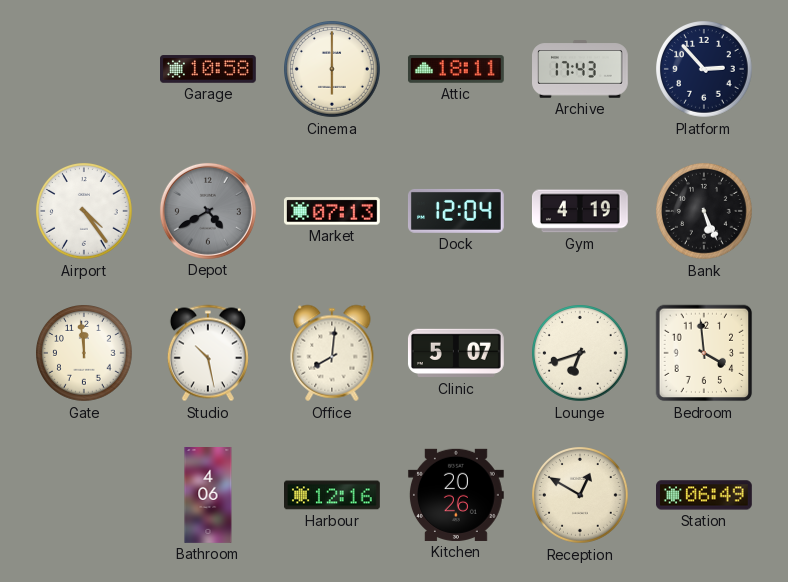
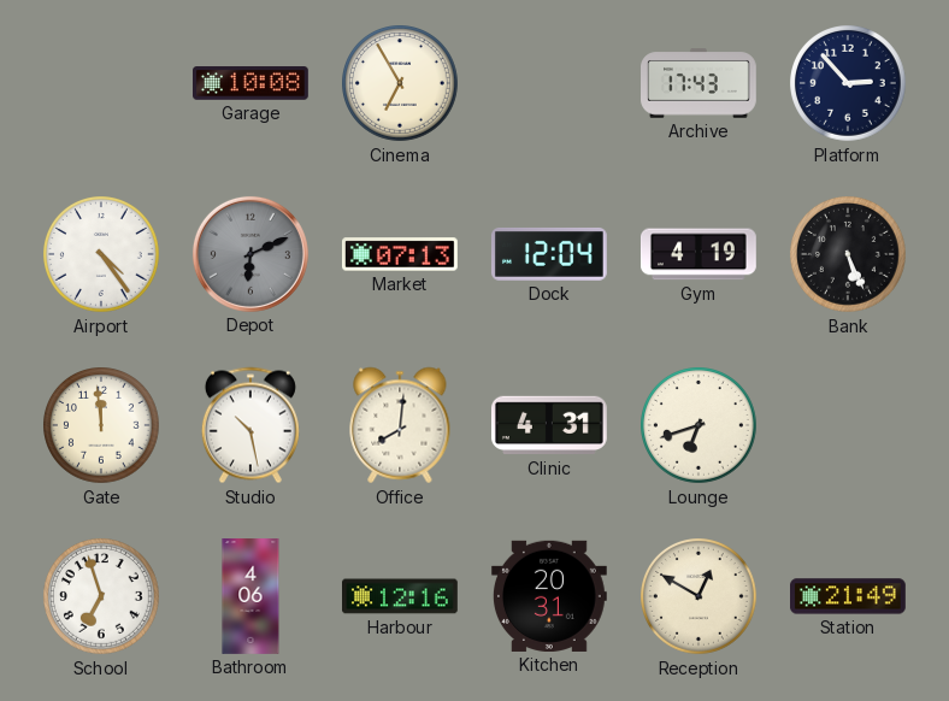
Garage: 10:58 -> 10:08
Cinema: 6:00 -> 6:55
Attic: 18:11 -> none
Depot: 4:40 -> 6:11
Clinic: 5:07 -> 4:31
Bedroom: 3:59 -> none
School: none -> 6:57
Kitchen: 20:26 -> 20:31
Station: 06:49 -> 21:49
